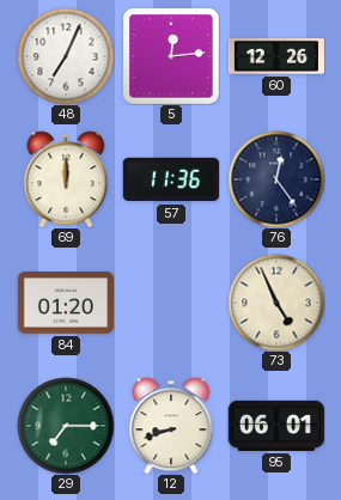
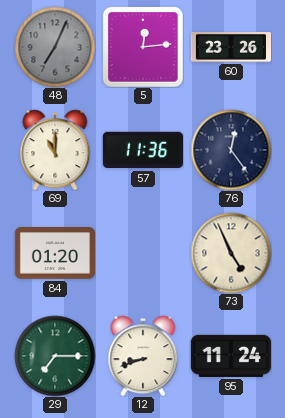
48 dial: white -> grey
60: 12:26 -> 23:26
69: 12:00 -> 11:00
95: 06:01 -> 11:24
